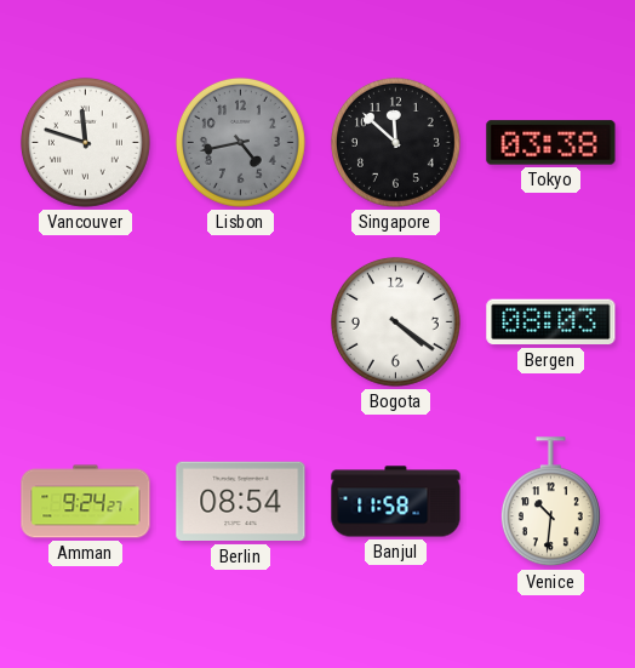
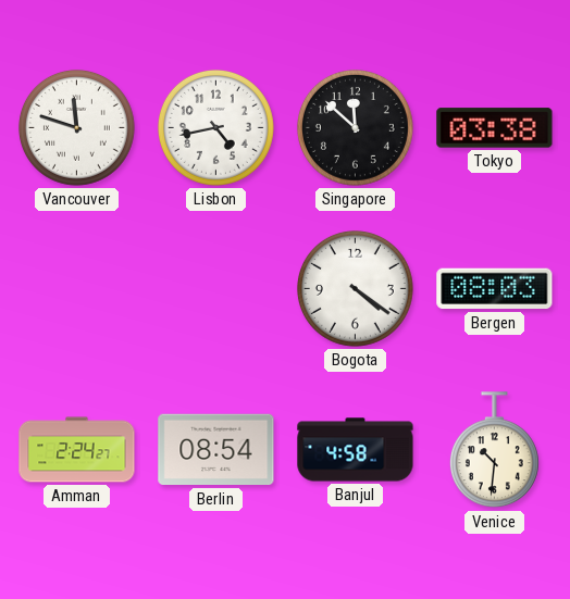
Lisbon dial: grey -> white
Amman: 9:24 -> 2:24
Banjul: 11:58 -> 4:58
